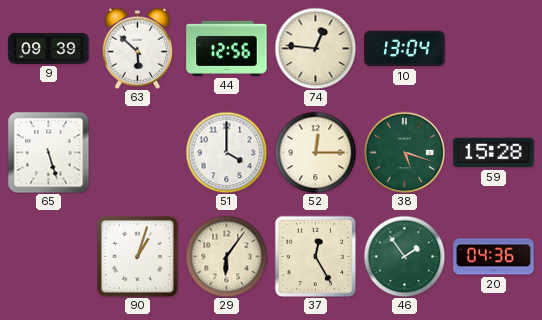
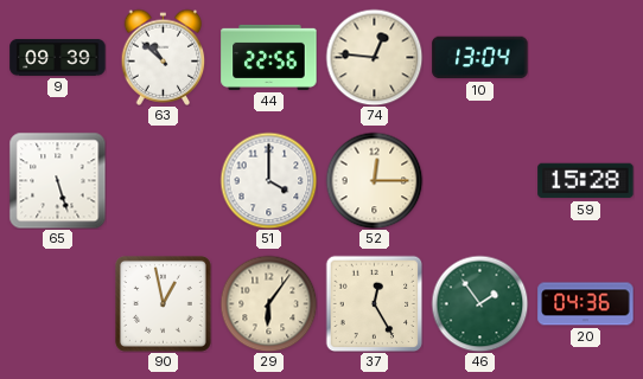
63: 5:52 -> 10:52
44: 12:56 -> 22:56
38: 5:18 -> none
90: 1:03 -> 12:58
